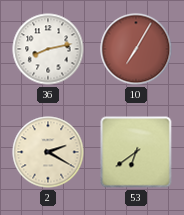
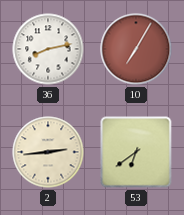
2: 2:20 -> 2:44
